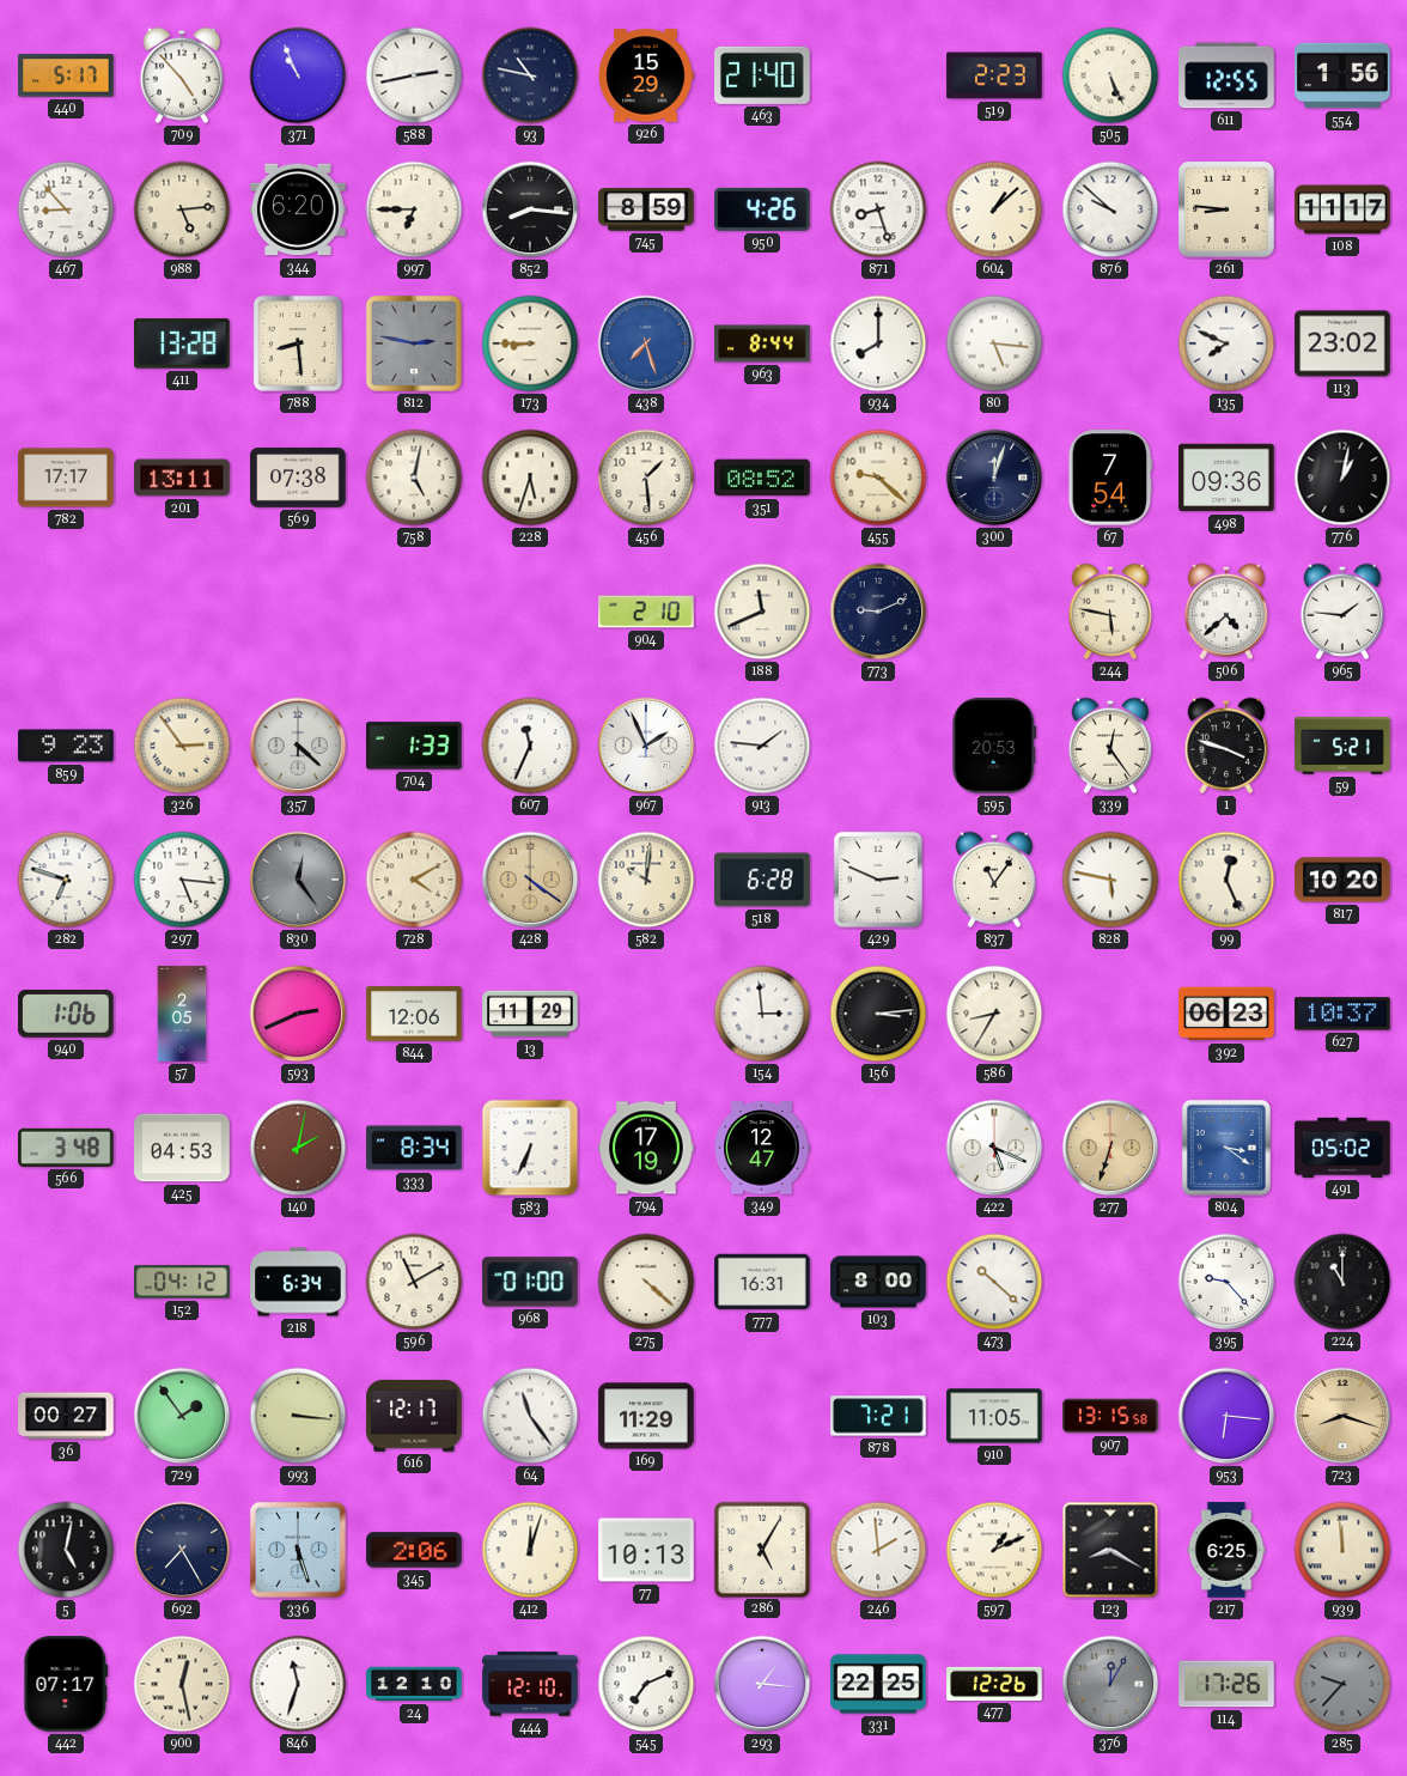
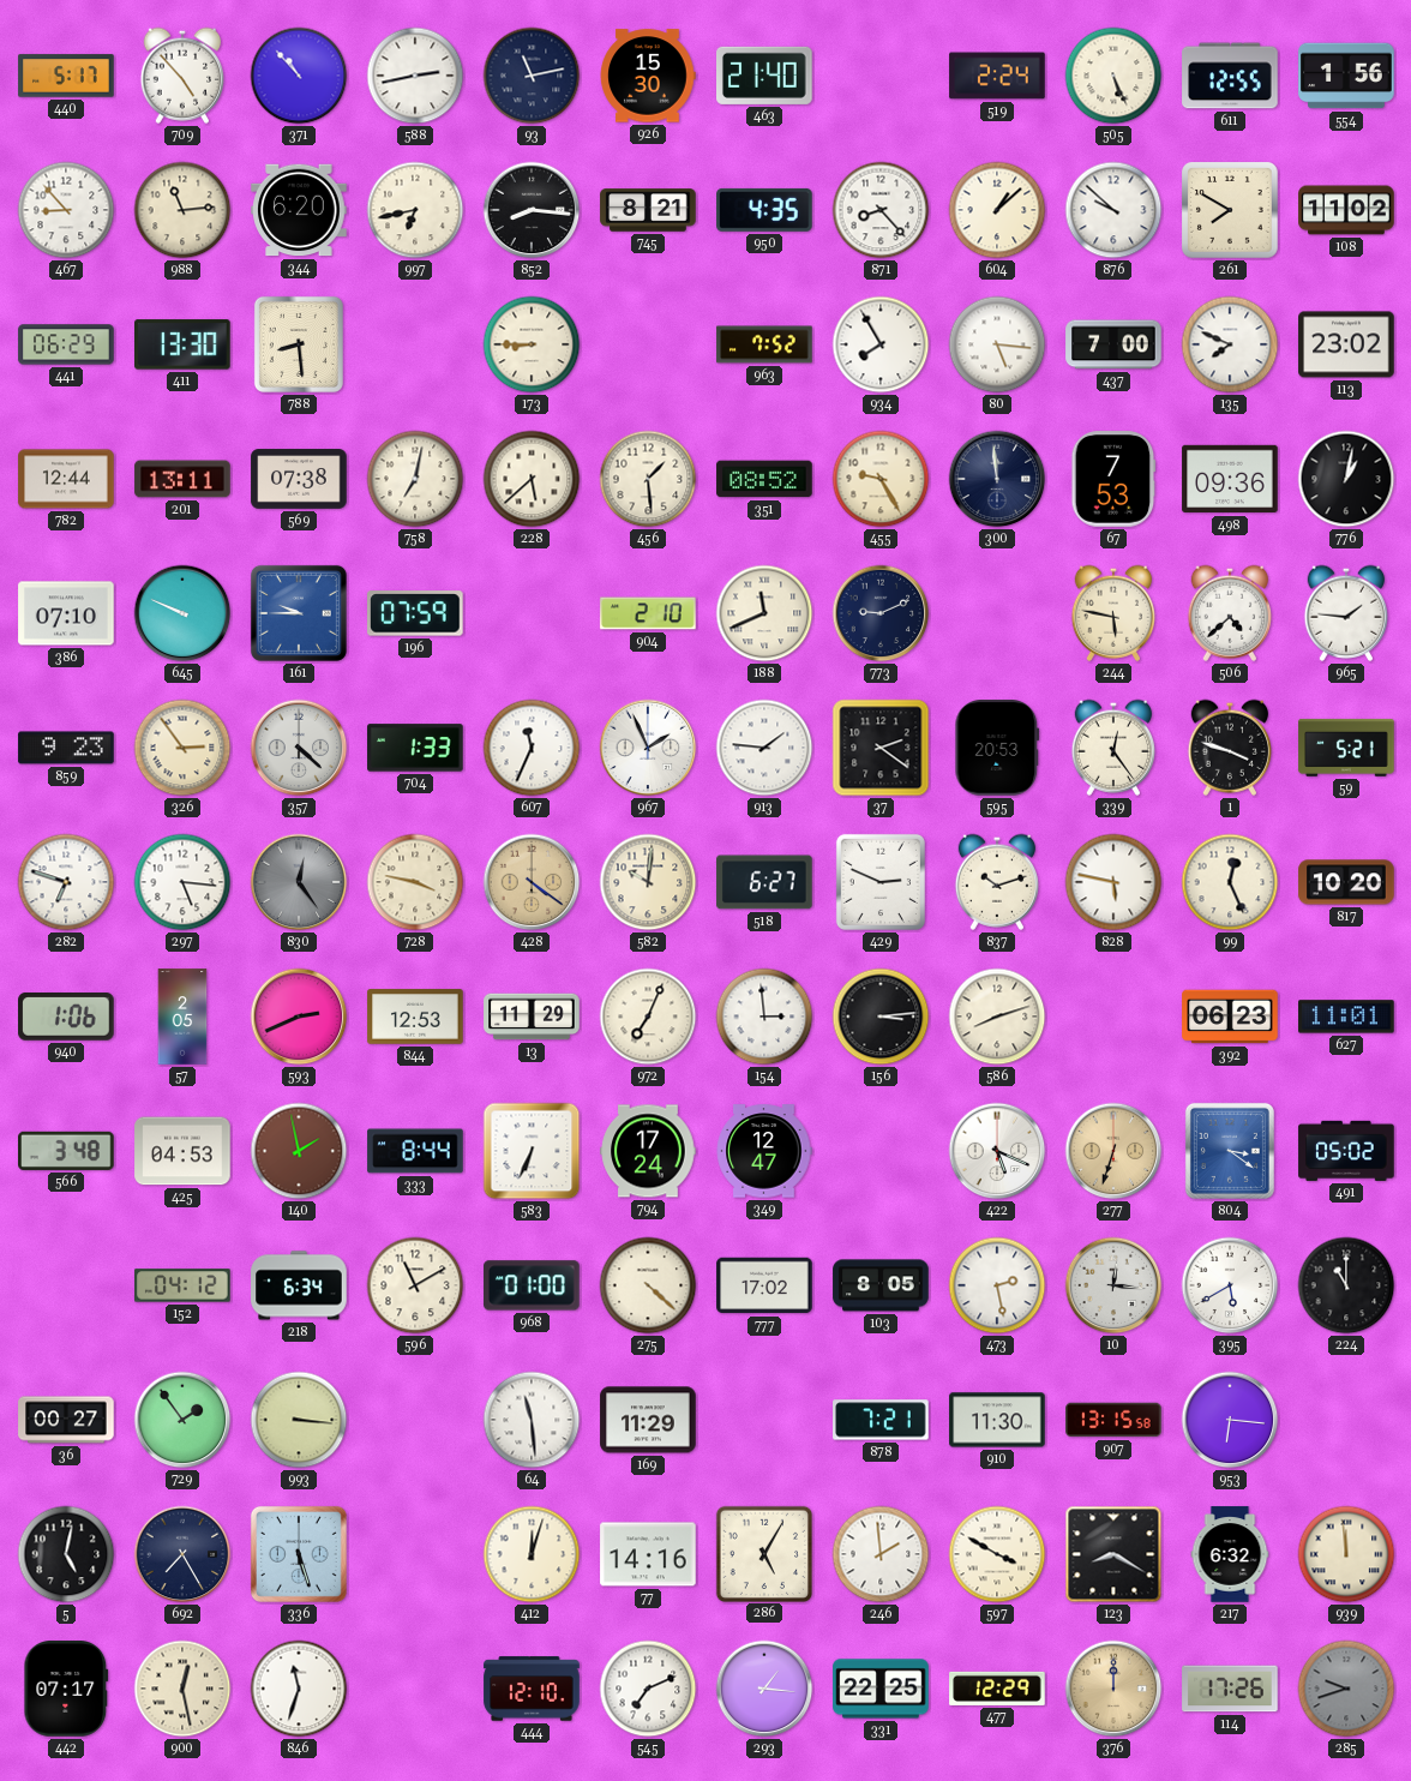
371: 10:56 -> 10:53
93: 10:47 -> 11:13
926: 15:29 -> 15:30
519: 2:23 -> 2:24
988: 5:14 -> 11:14
997: 6:45 -> 6:43
745: 8:59 -> 8:21
950: 4:26 -> 4:35
871: 8:27 -> 8:23
261: 8:46 -> 7:50
108: 11:17 -> 11:02
441: none -> 06:29
411: 13:28 -> 13:30
812: 2:47 -> none
438: 7:27 -> none
963: 8:44 -> 7:52
934: 8:00 -> 7:55
437: none -> 7:00
782: 17:17 -> 12:44
758: 5:02 -> 7:02
228: 5:33 -> 5:38
455: 9:22 -> 9:25
300: 12:03 -> 11:59
67: 7:54 -> 7:53
386: none -> 07:10
645: none -> 9:49
161: none -> 9:45
196: none -> 07:59
37: none -> 2:21
728: 4:10 -> 3:47
518: 6:28 -> 6:27
837: 11:06 -> 10:12
844: 12:06 -> 12:53
972: none -> 7:04
586: 8:35 -> 8:12
627: 10:37 -> 11:01
140: 2:02 -> 1:58
333: 8:34 -> 8:44
794: 17:19 -> 17:24
777: 16:31 -> 17:02
103: 8:00 -> 8:05
473: 10:22 -> 2:28
10: none -> 12:16
395: 9:23 -> 5:40
616: 12:17 -> none
64: 11:24 -> 11:29
910: 11:05 -> 11:30
723: 8:18 -> none
345: 2:06 -> none
77: 10:13 -> 14:16
597: 1:11 -> 3:50
217: 6:25 -> 6:32
24: 12:10 -> none
477: 12:26 -> 12:29
376: 12:05 -> 12:00
376 dial: grey -> champagne
285: 9:37 -> 9:42
